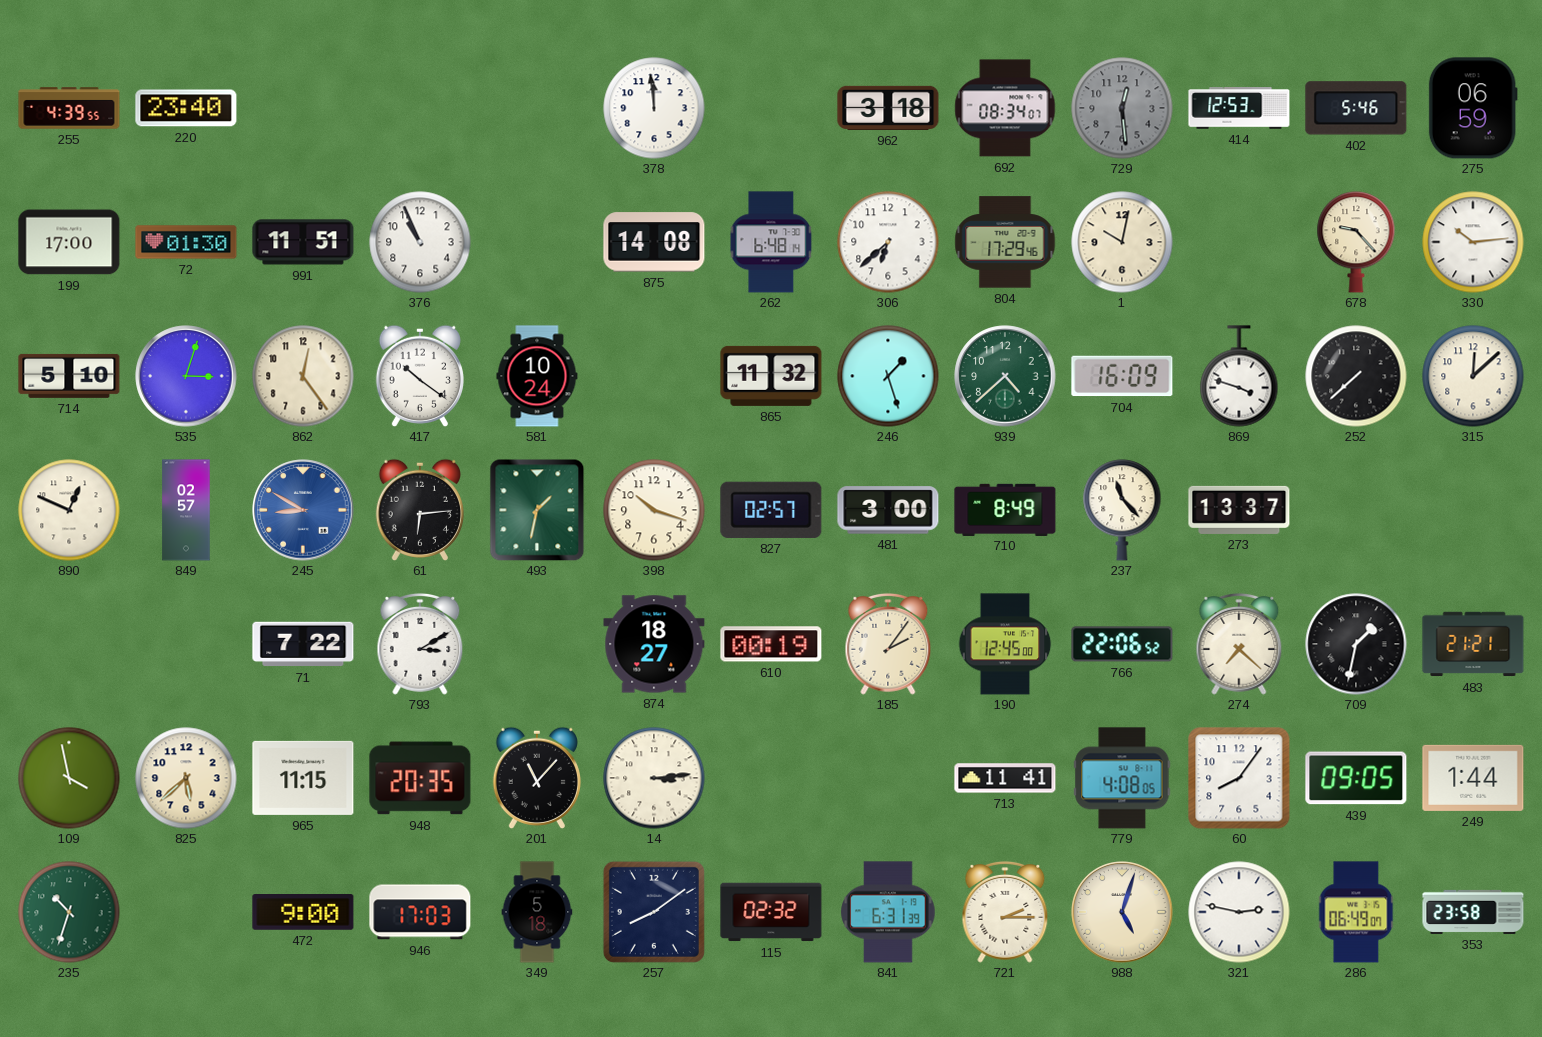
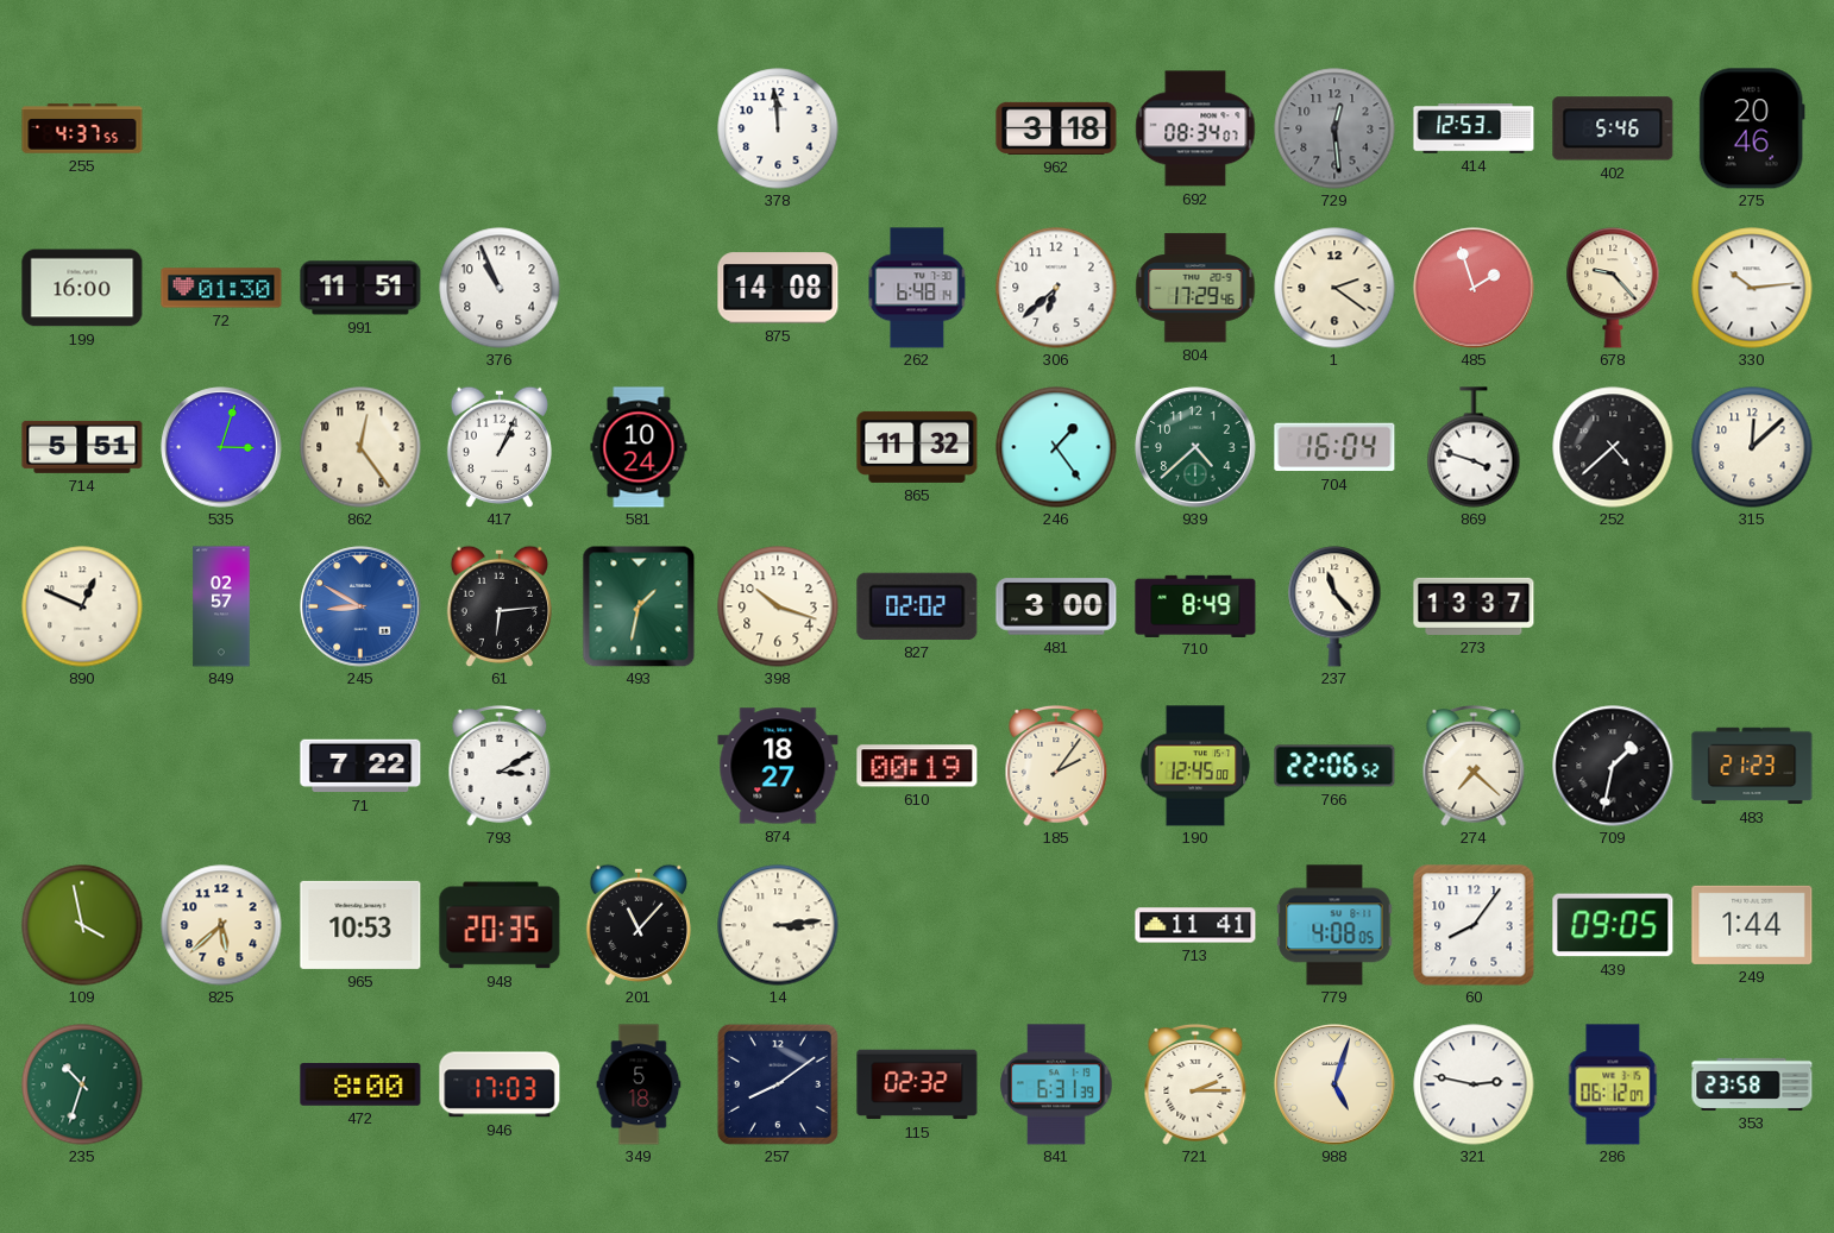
255: 4:39 -> 4:37
220: 23:40 -> none
275: 06:59 -> 20:46
199: 17:00 -> 16:00
1: 10:02 -> 2:21
485: none -> 1:57
714: 5:10 -> 5:51
417: 10:21 -> 1:04
246: 1:27 -> 1:24
704: 16:09 -> 16:04
252: 7:38 -> 4:38
827: 02:57 -> 02:02
483: 21:21 -> 21:23
965: 11:15 -> 10:53
472: 9:00 -> 8:00
286: 06:49 -> 06:12
